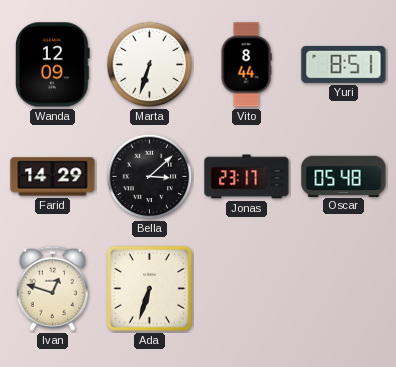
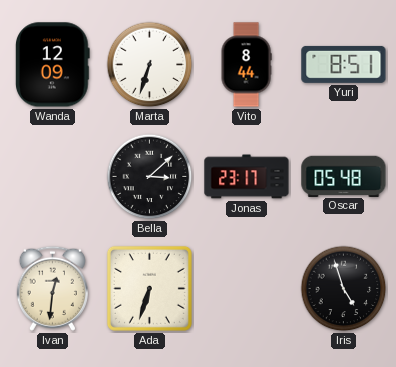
Farid: 14:29 -> none
Ivan: 12:48 -> 12:31
Iris: none -> 4:57
